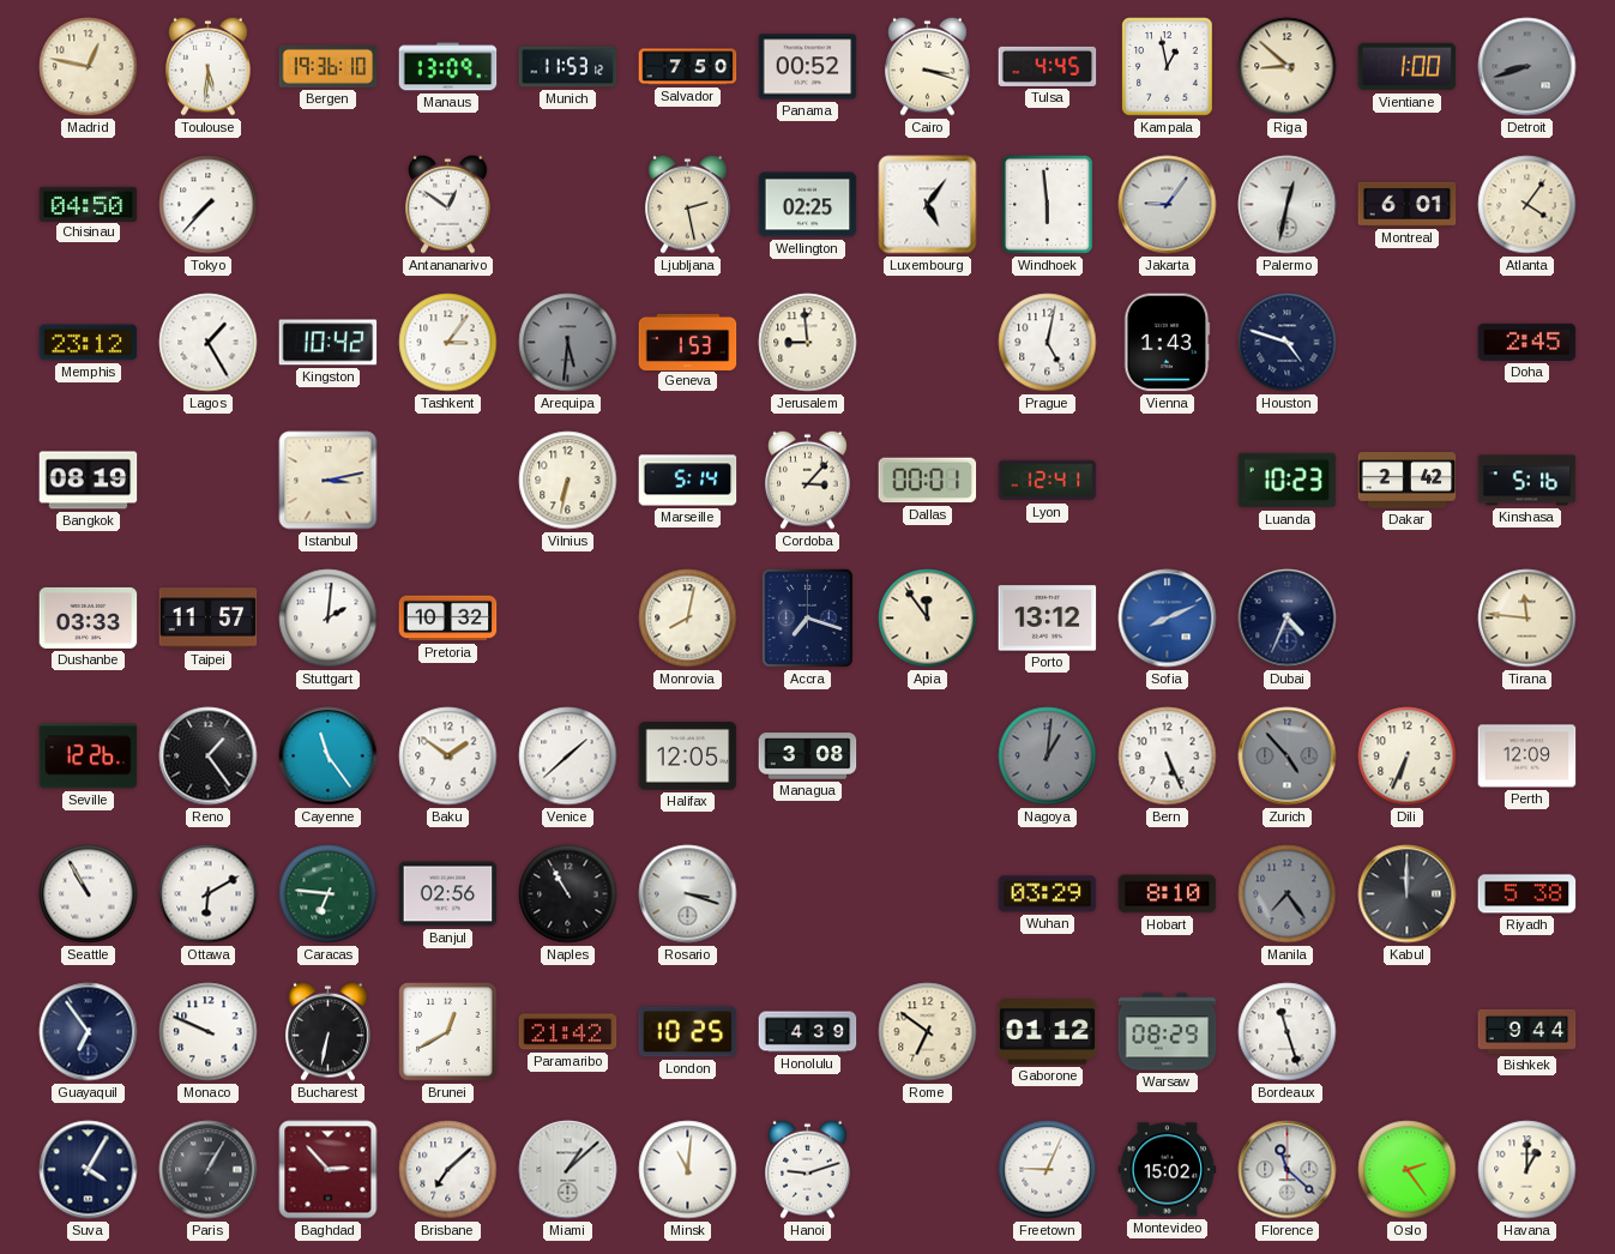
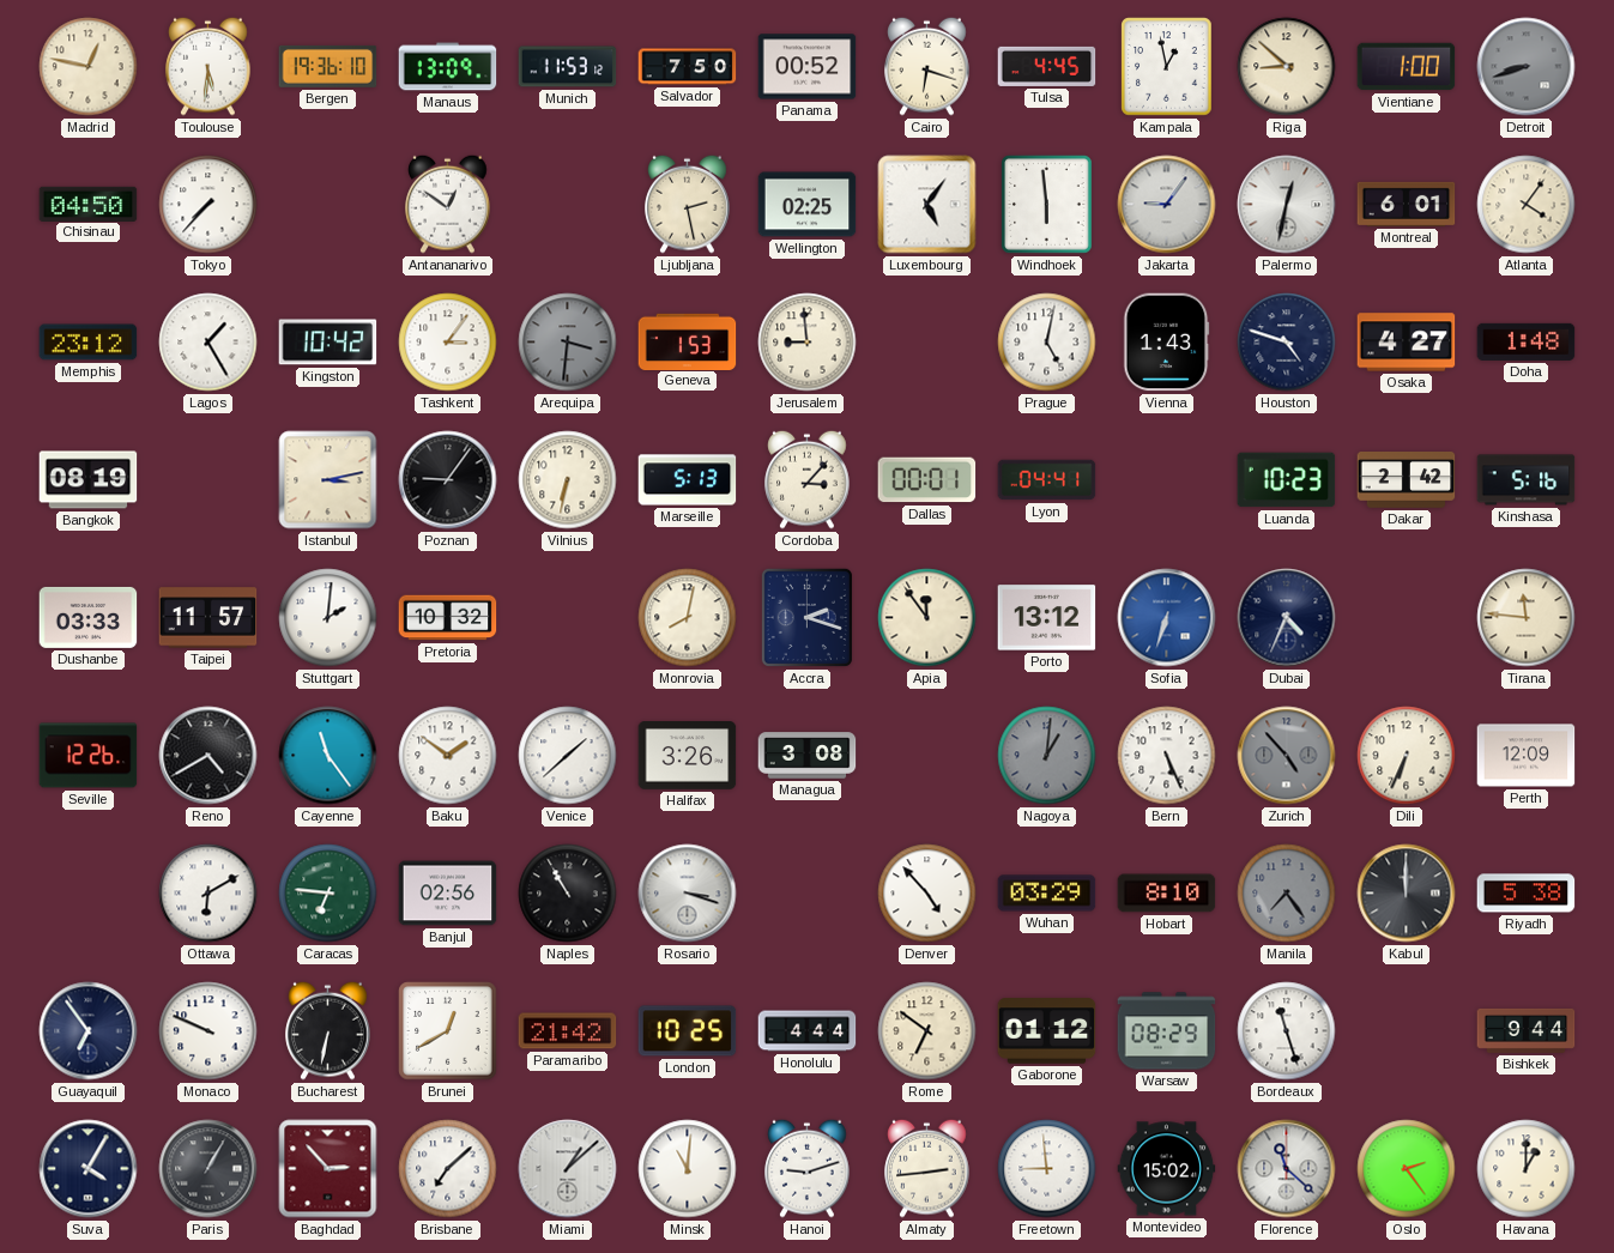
Cairo: 3:18 -> 6:18
Arequipa: 5:31 -> 3:31
Osaka: none -> 4:27
Doha: 2:45 -> 1:48
Poznan: none -> 9:06
Marseille: 5:14 -> 5:13
Lyon: 12:41 -> 04:41
Accra: 7:18 -> 2:18
Sofia: 8:11 -> 6:33
Reno: 1:24 -> 4:40
Halifax: 12:05 -> 3:26
Seattle: 10:55 -> none
Denver: none -> 4:53
Honolulu: 4:39 -> 4:44
Almaty: none -> 2:44
Freetown: 9:04 -> 8:59
